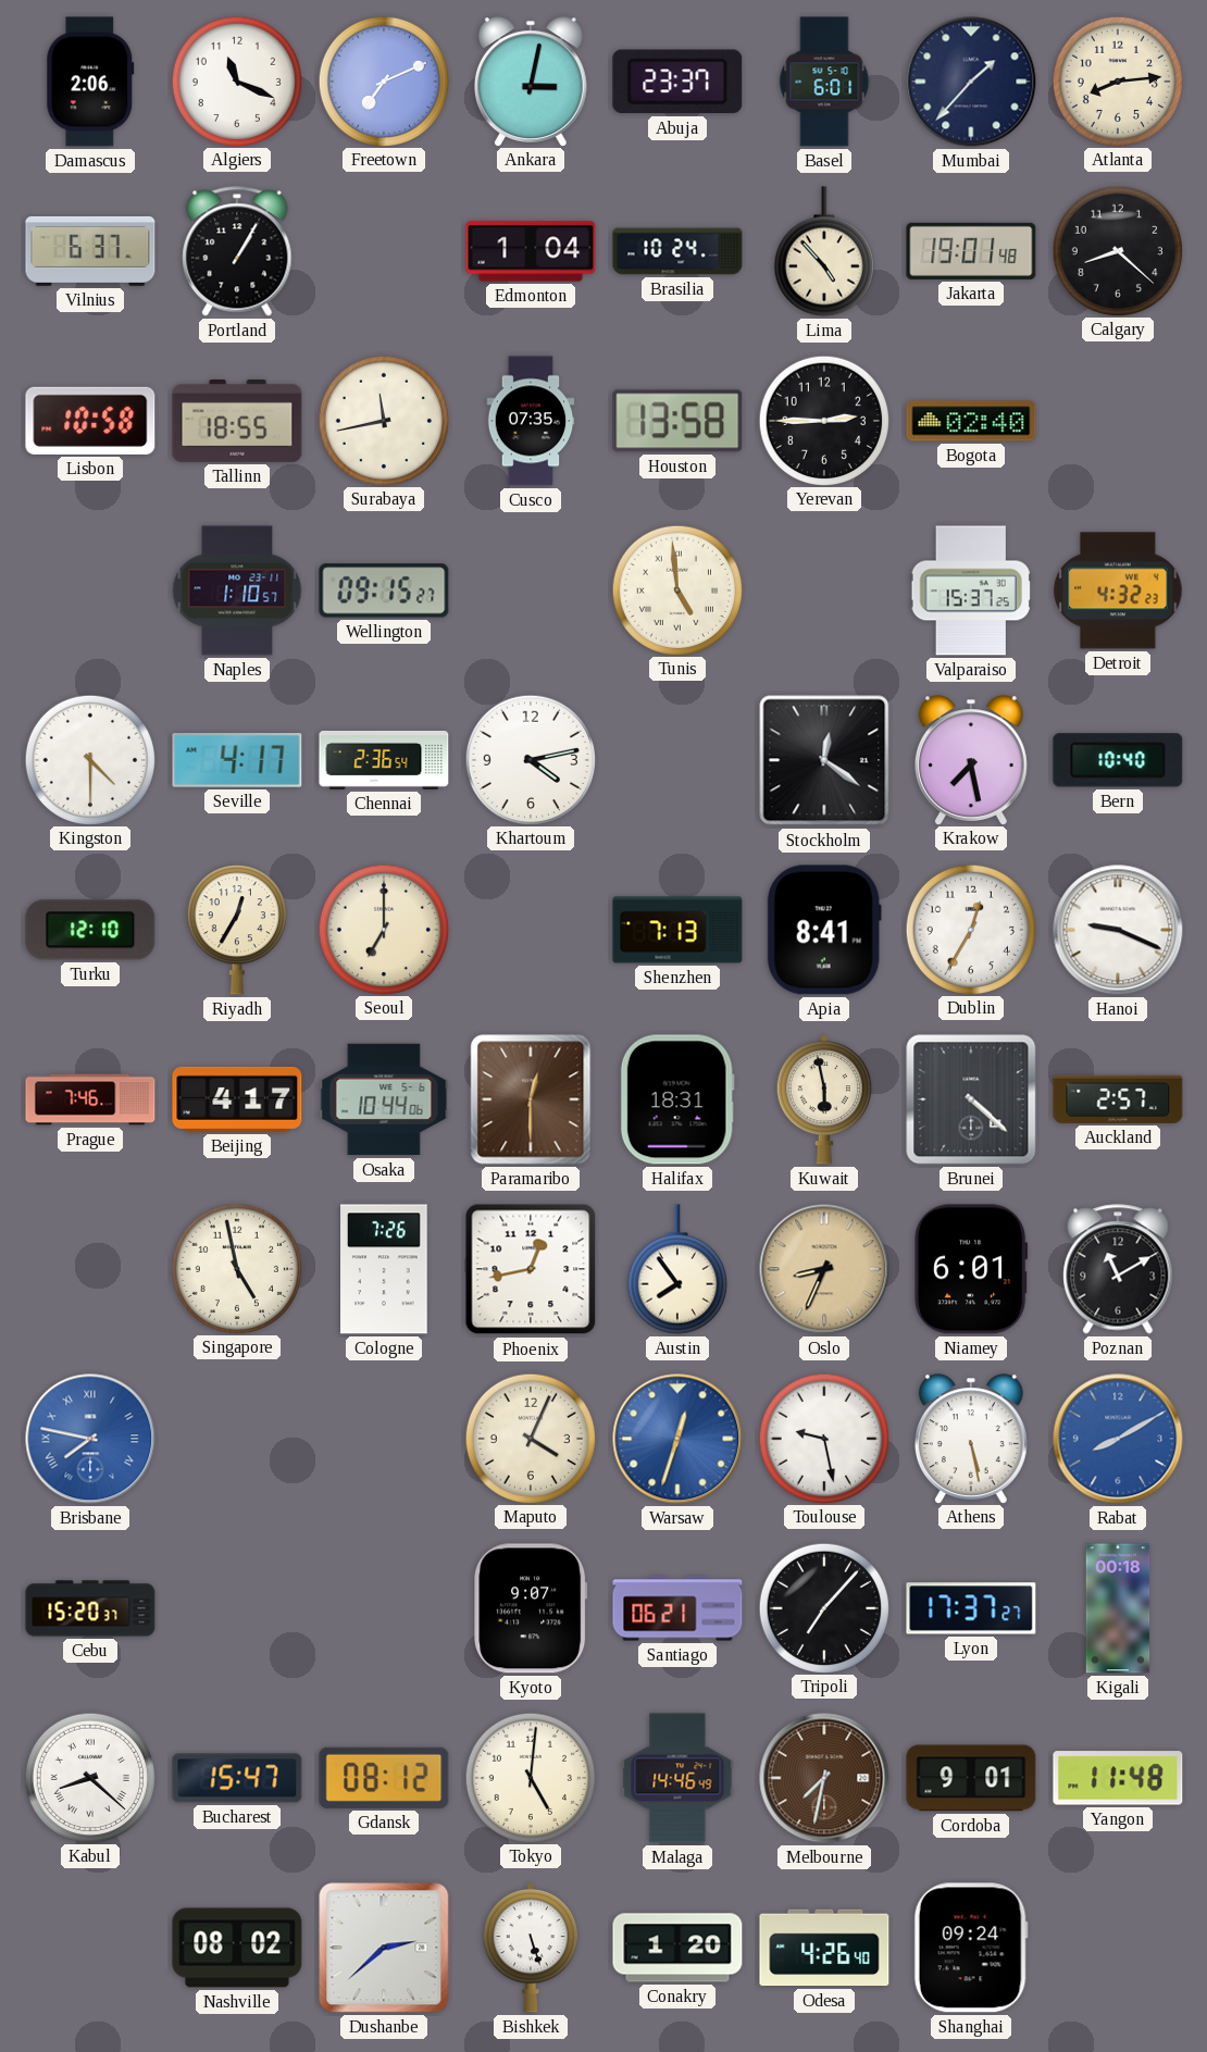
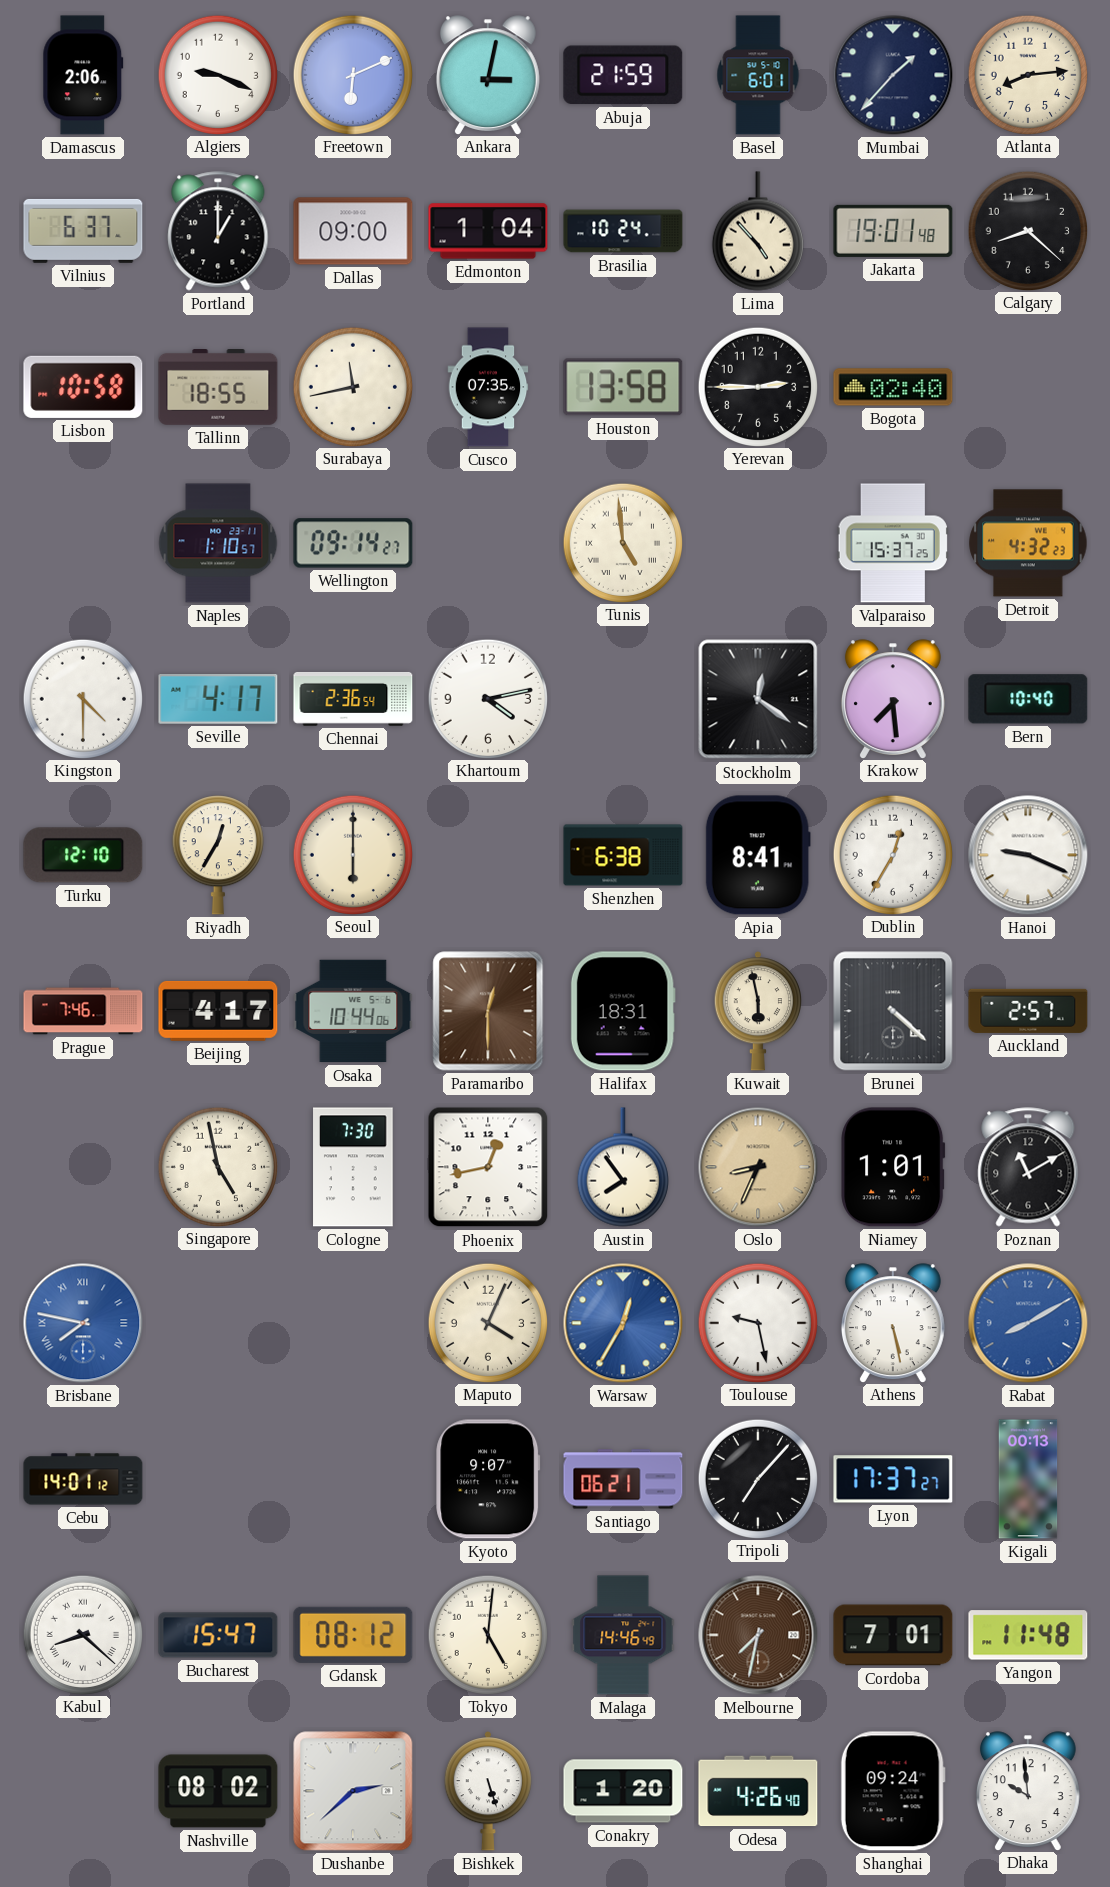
Algiers: 11:19 -> 9:19
Freetown: 7:11 -> 6:11
Abuja: 23:37 -> 21:59
Portland: 1:05 -> 1:00
Dallas: none -> 09:00
Wellington: 09:15 -> 09:14
Krakow: 7:28 -> 7:29
Seoul: 7:00 -> 6:00
Shenzhen: 7:13 -> 6:38
Cologne: 7:26 -> 7:30
Niamey: 6:01 -> 1:01
Warsaw: 12:33 -> 12:35
Cebu: 15:20 -> 14:01
Kigali: 00:18 -> 00:13
Cordoba: 9:01 -> 7:01
Dhaka: none -> 9:59
